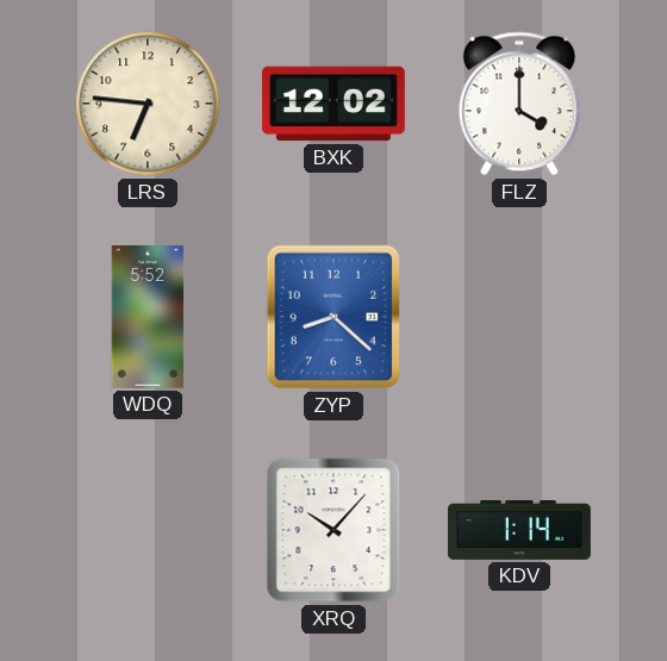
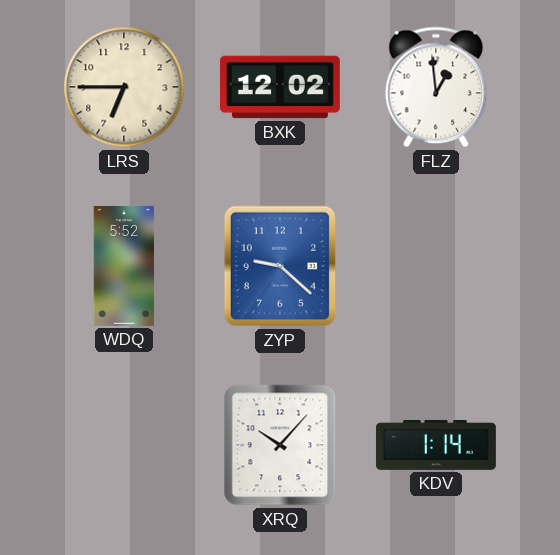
LRS: 6:46 -> 6:45
FLZ: 4:00 -> 12:59
ZYP: 8:22 -> 9:22
